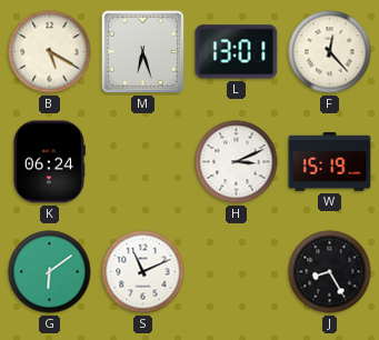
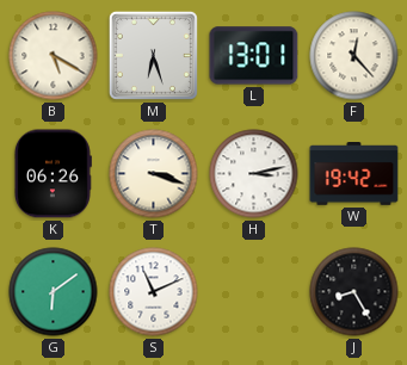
K: 06:24 -> 06:26
T: none -> 3:18
H: 3:11 -> 3:13
W: 15:19 -> 19:42
